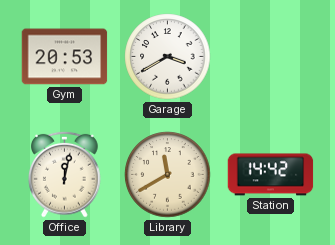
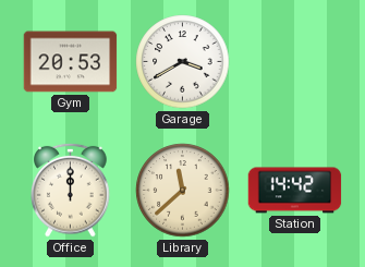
Office: 12:02 -> 12:00
Library: 11:40 -> 11:38
